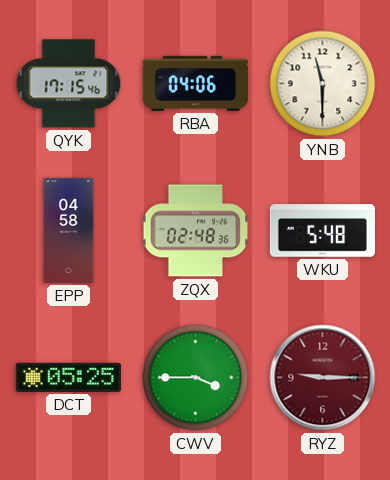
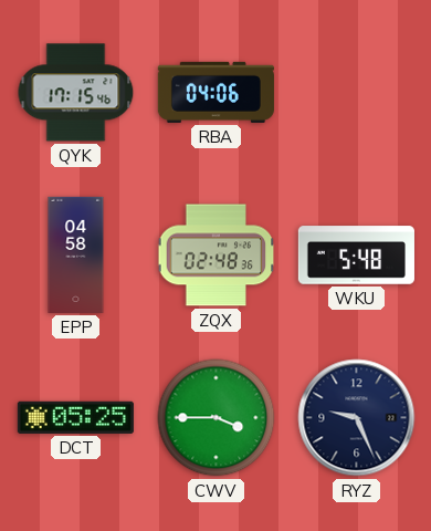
YNB: 11:30 -> none
RYZ: 9:15 -> 9:26
RYZ dial: burgundy -> navy
